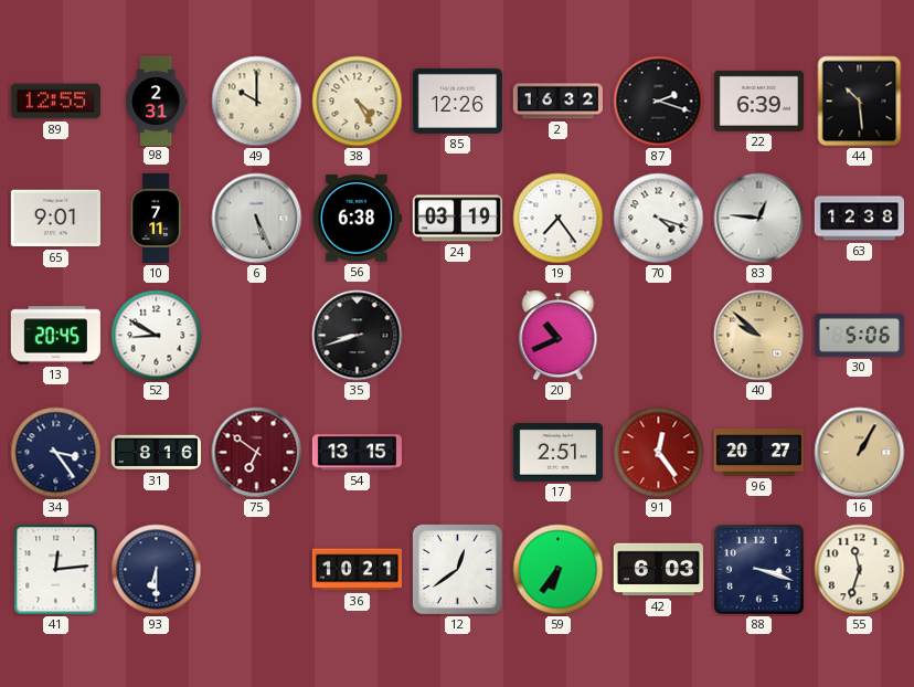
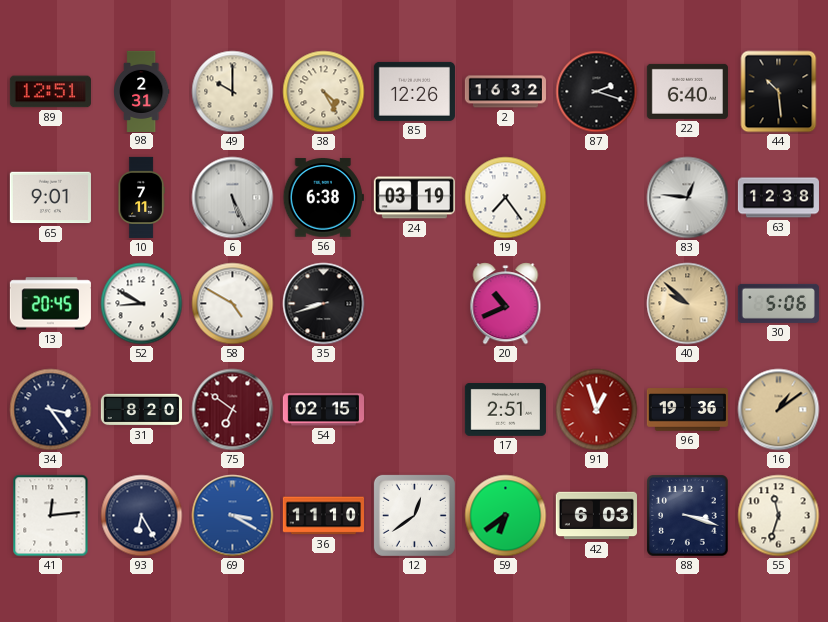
89: 12:55 -> 12:51
22: 6:39 -> 6:40
70: 4:18 -> none
58: none -> 4:50
31: 8:16 -> 8:20
54: 13:15 -> 02:15
91: 12:24 -> 12:57
96: 20:27 -> 19:36
16: 1:05 -> 1:09
93: 6:30 -> 6:25
69: none -> 3:20
36: 10:21 -> 11:10
59: 6:36 -> 6:39
